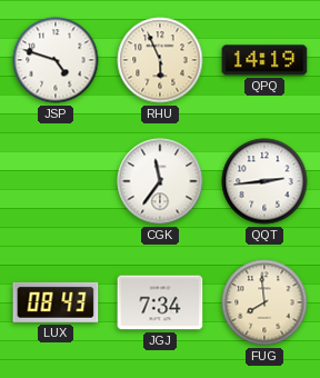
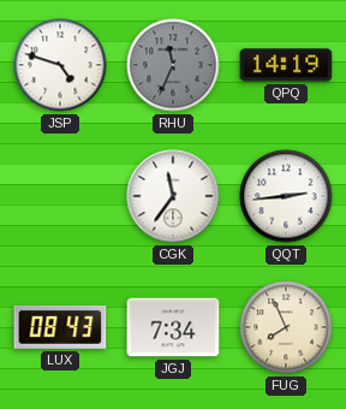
RHU: 5:56 -> 11:34
RHU dial: cream -> grey
FUG: 7:59 -> 7:56
